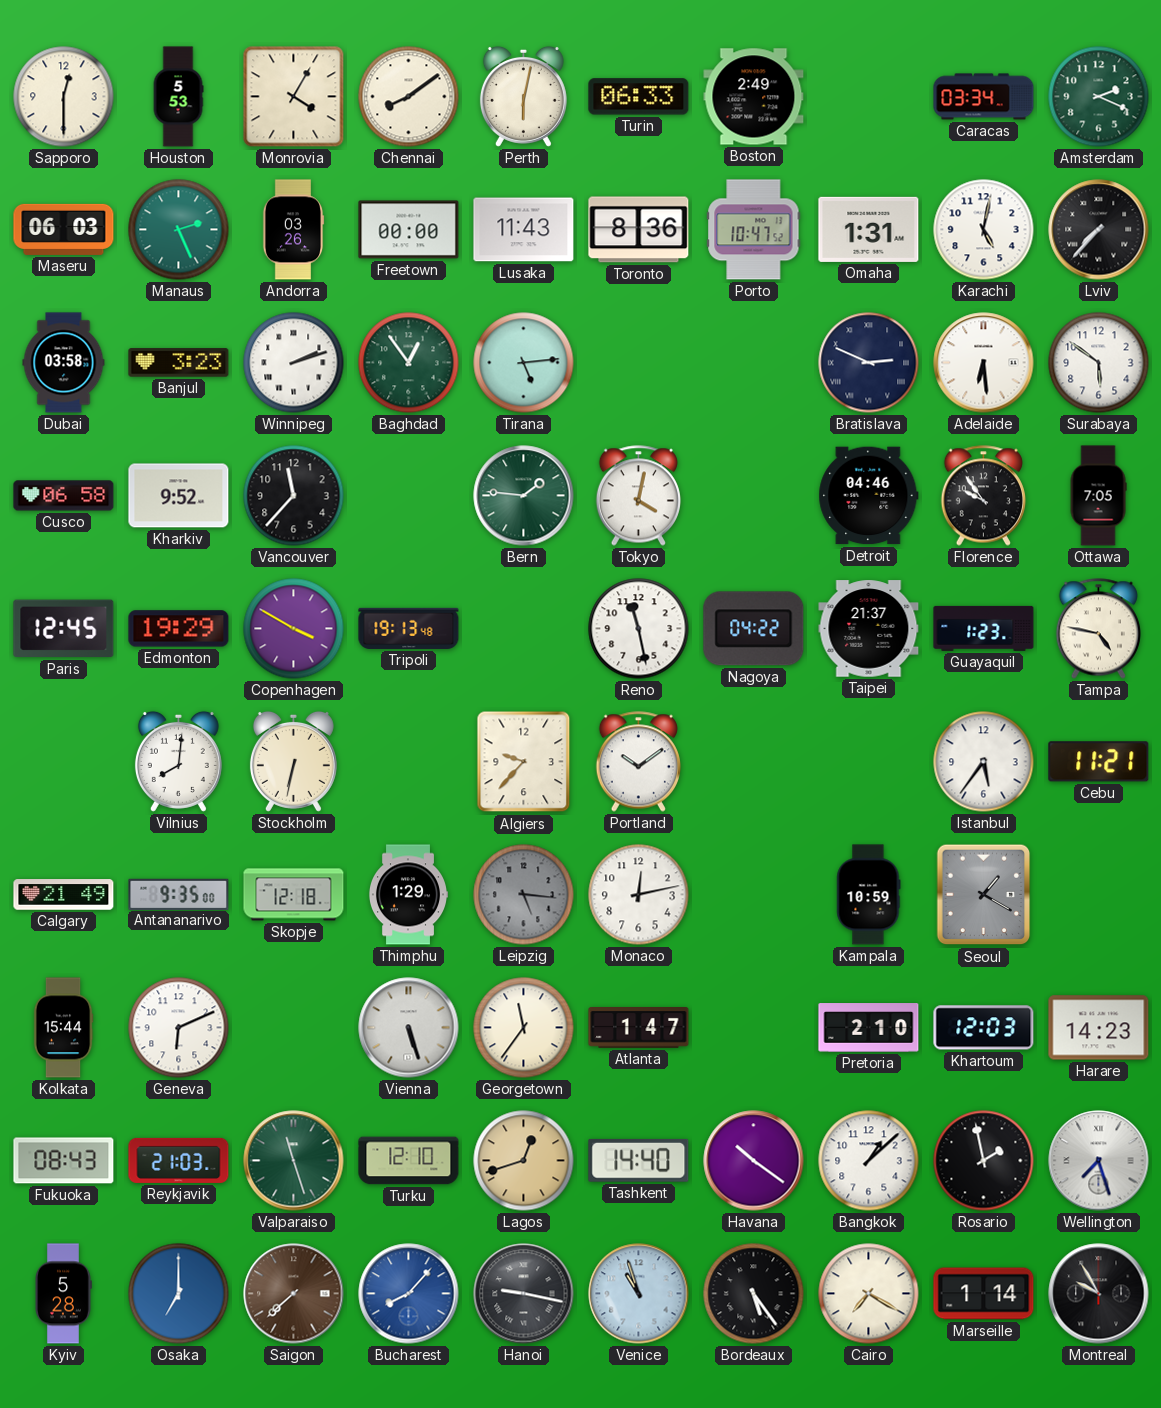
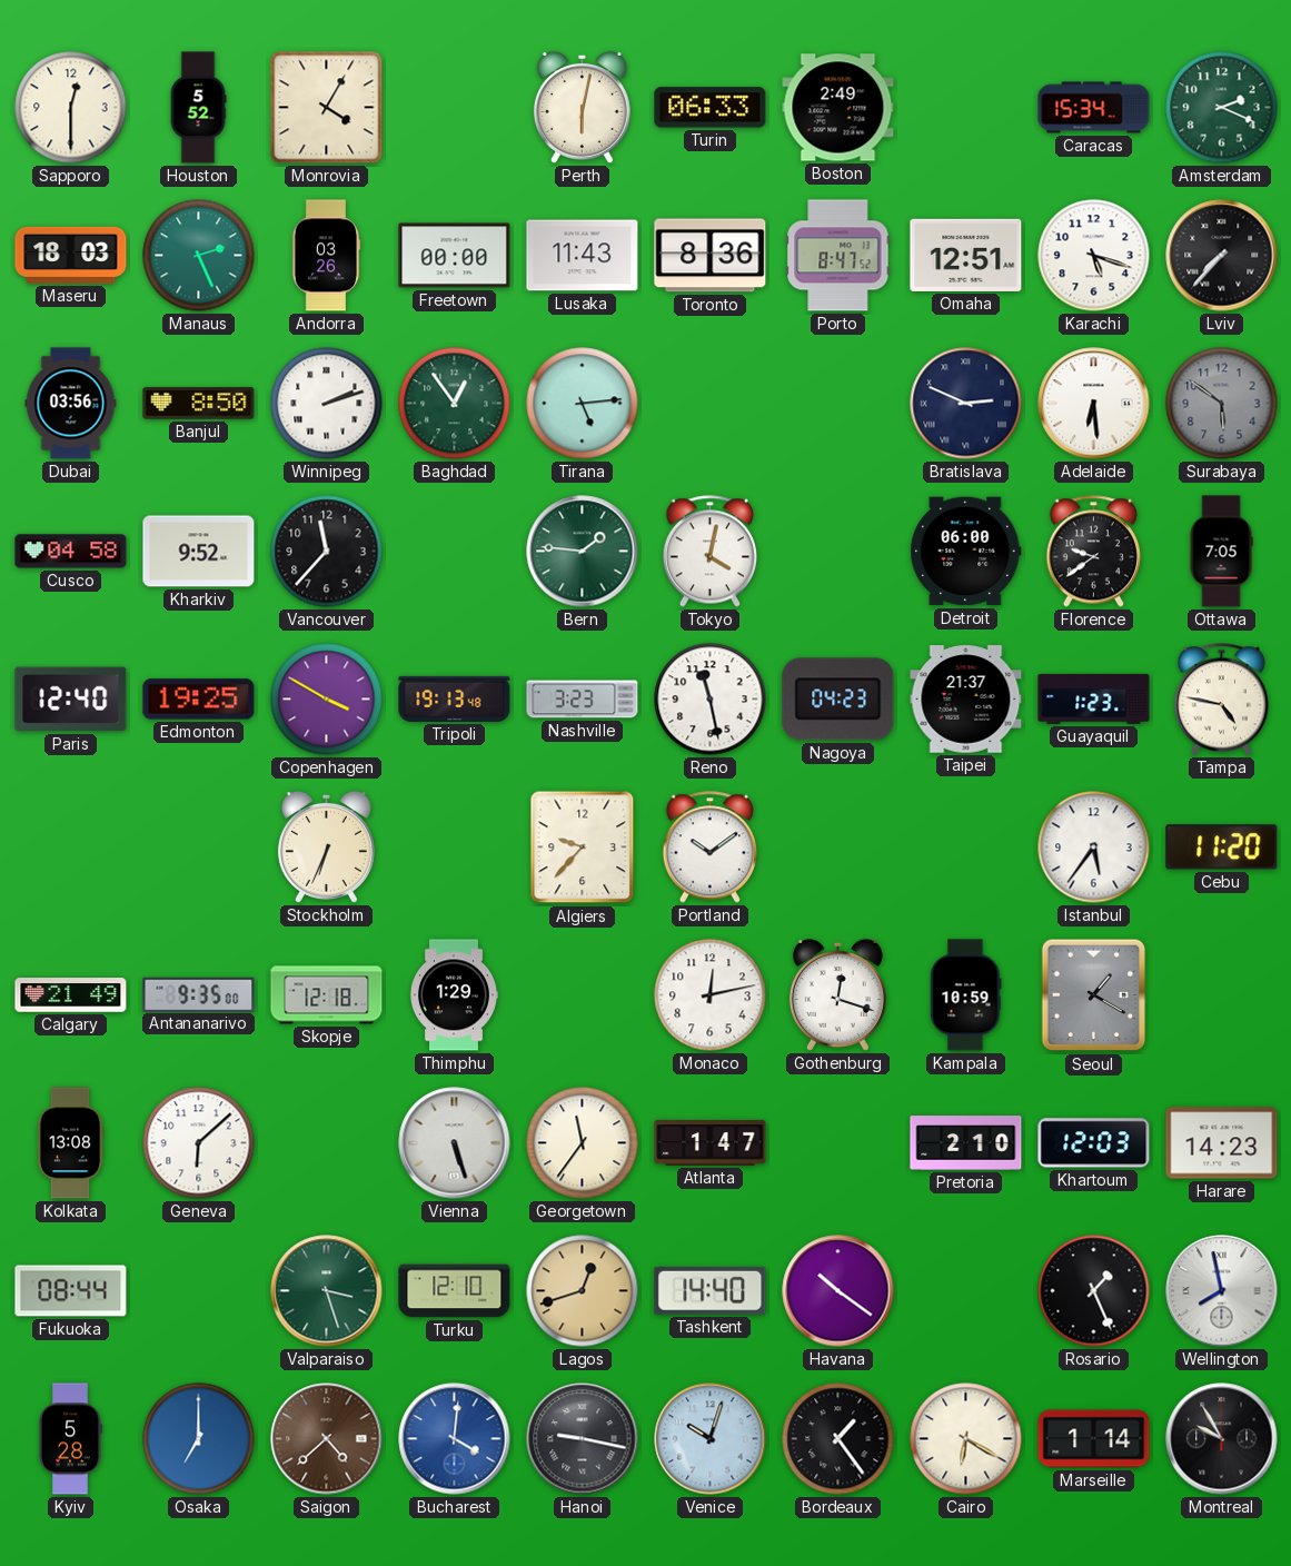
Houston: 5:53 -> 5:52
Chennai: 8:09 -> none
Caracas: 03:34 -> 15:34
Maseru: 06:03 -> 18:03
Porto: 10:47 -> 8:47
Omaha: 1:31 -> 12:51
Karachi: 5:02 -> 5:18
Dubai: 03:58 -> 03:56
Banjul: 3:23 -> 8:50
Surabaya dial: white -> grey
Cusco: 06:58 -> 04:58
Detroit: 04:46 -> 06:00
Florence: 9:54 -> 9:39
Paris: 12:45 -> 12:40
Edmonton: 19:29 -> 19:25
Nashville: none -> 3:23
Nagoya: 04:22 -> 04:23
Vilnius: 8:01 -> none
Stockholm: 6:32 -> 6:34
Cebu: 11:21 -> 11:20
Leipzig: 5:16 -> none
Gothenburg: none -> 12:18
Kolkata: 15:44 -> 13:08
Geneva: 6:11 -> 6:08
Fukuoka: 08:43 -> 08:44
Reykjavik: 21:03 -> none
Valparaiso: 11:27 -> 3:27
Bangkok: 1:08 -> none
Rosario: 1:58 -> 1:26
Wellington: 7:27 -> 7:58
Saigon: 7:38 -> 4:38
Bucharest: 8:07 -> 4:01
Venice: 10:57 -> 10:03
Bordeaux: 5:24 -> 1:24
Cairo: 7:20 -> 6:20
